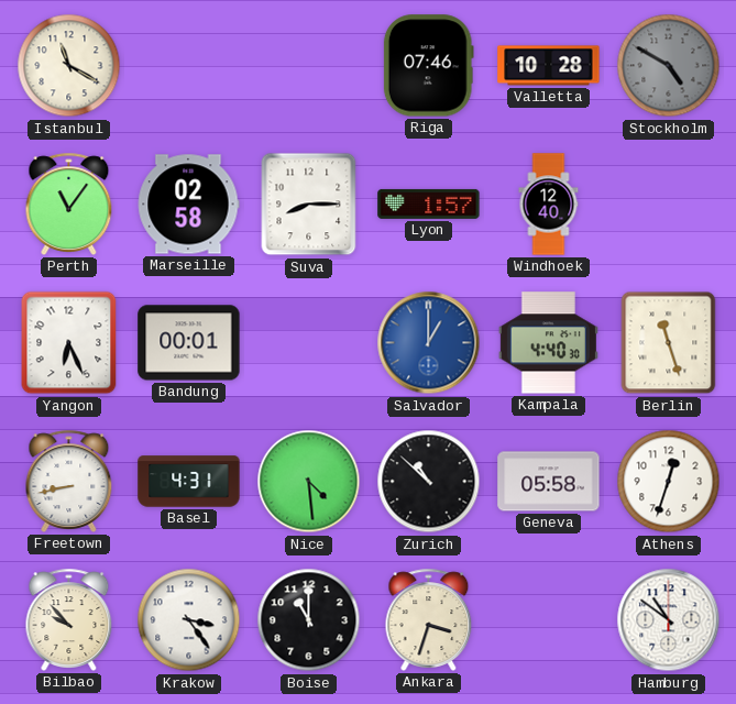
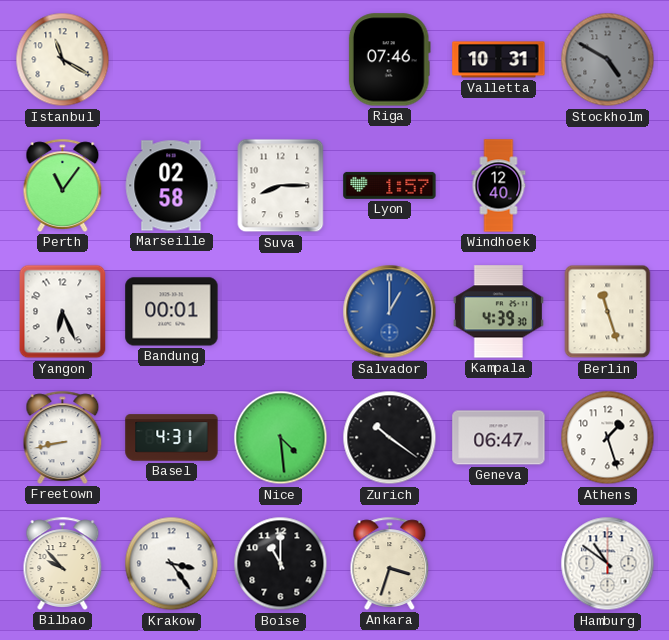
Valletta: 10:28 -> 10:31
Kampala: 4:40 -> 4:39
Zurich: 10:52 -> 10:21
Geneva: 05:58 -> 06:47
Athens: 12:33 -> 1:27
